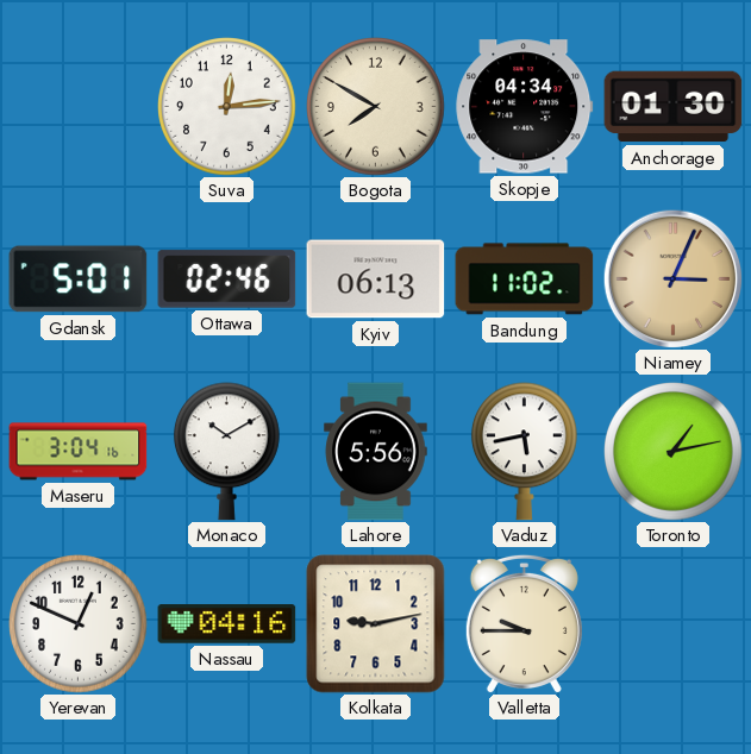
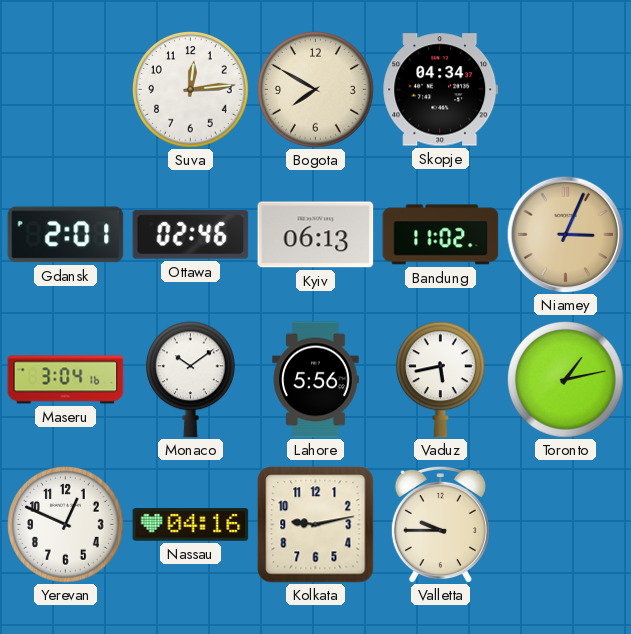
Anchorage: 01:30 -> none
Gdansk: 5:01 -> 2:01
Monaco: 10:10 -> 10:09
